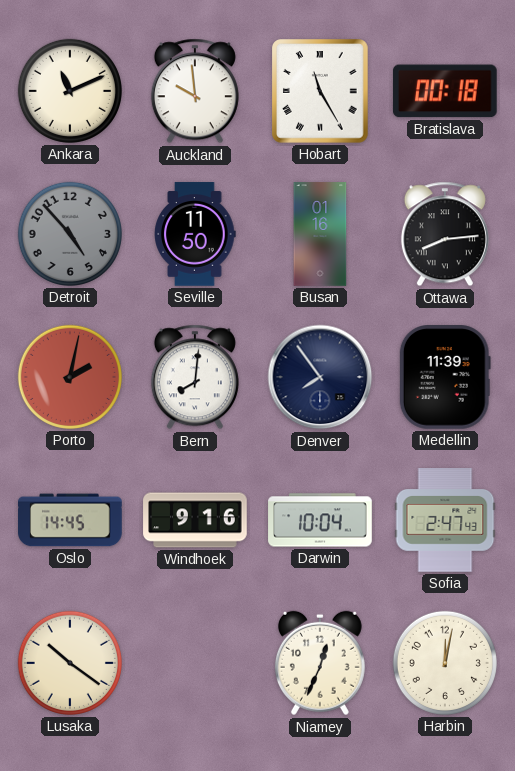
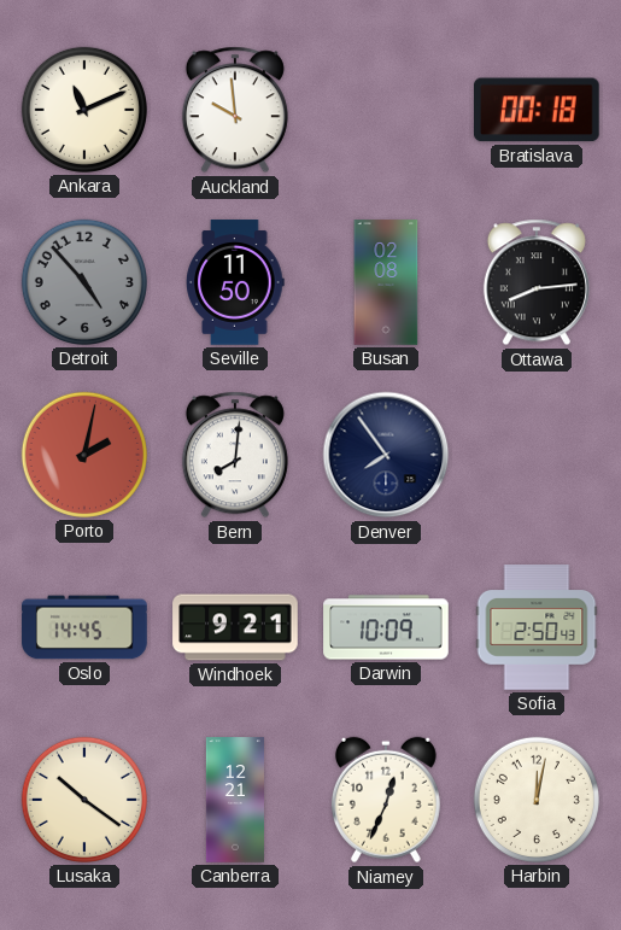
Hobart: 11:25 -> none
Busan: 01:16 -> 02:08
Medellin: 11:39 -> none
Windhoek: 9:16 -> 9:21
Darwin: 10:04 -> 10:09
Sofia: 2:47 -> 2:50
Canberra: none -> 12:21
